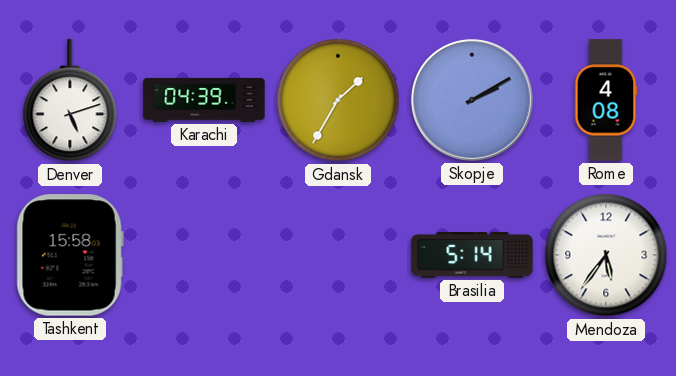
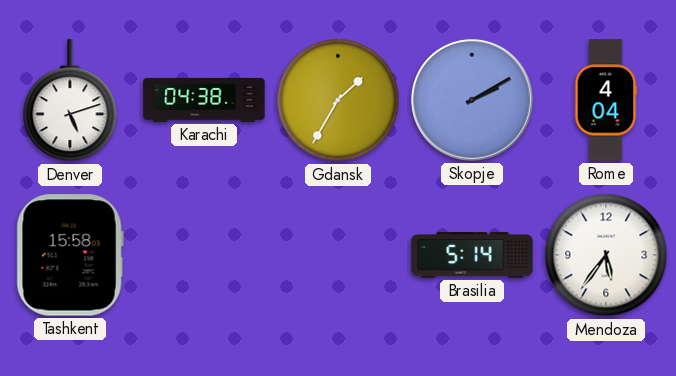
Karachi: 04:39 -> 04:38
Rome: 4:08 -> 4:04
